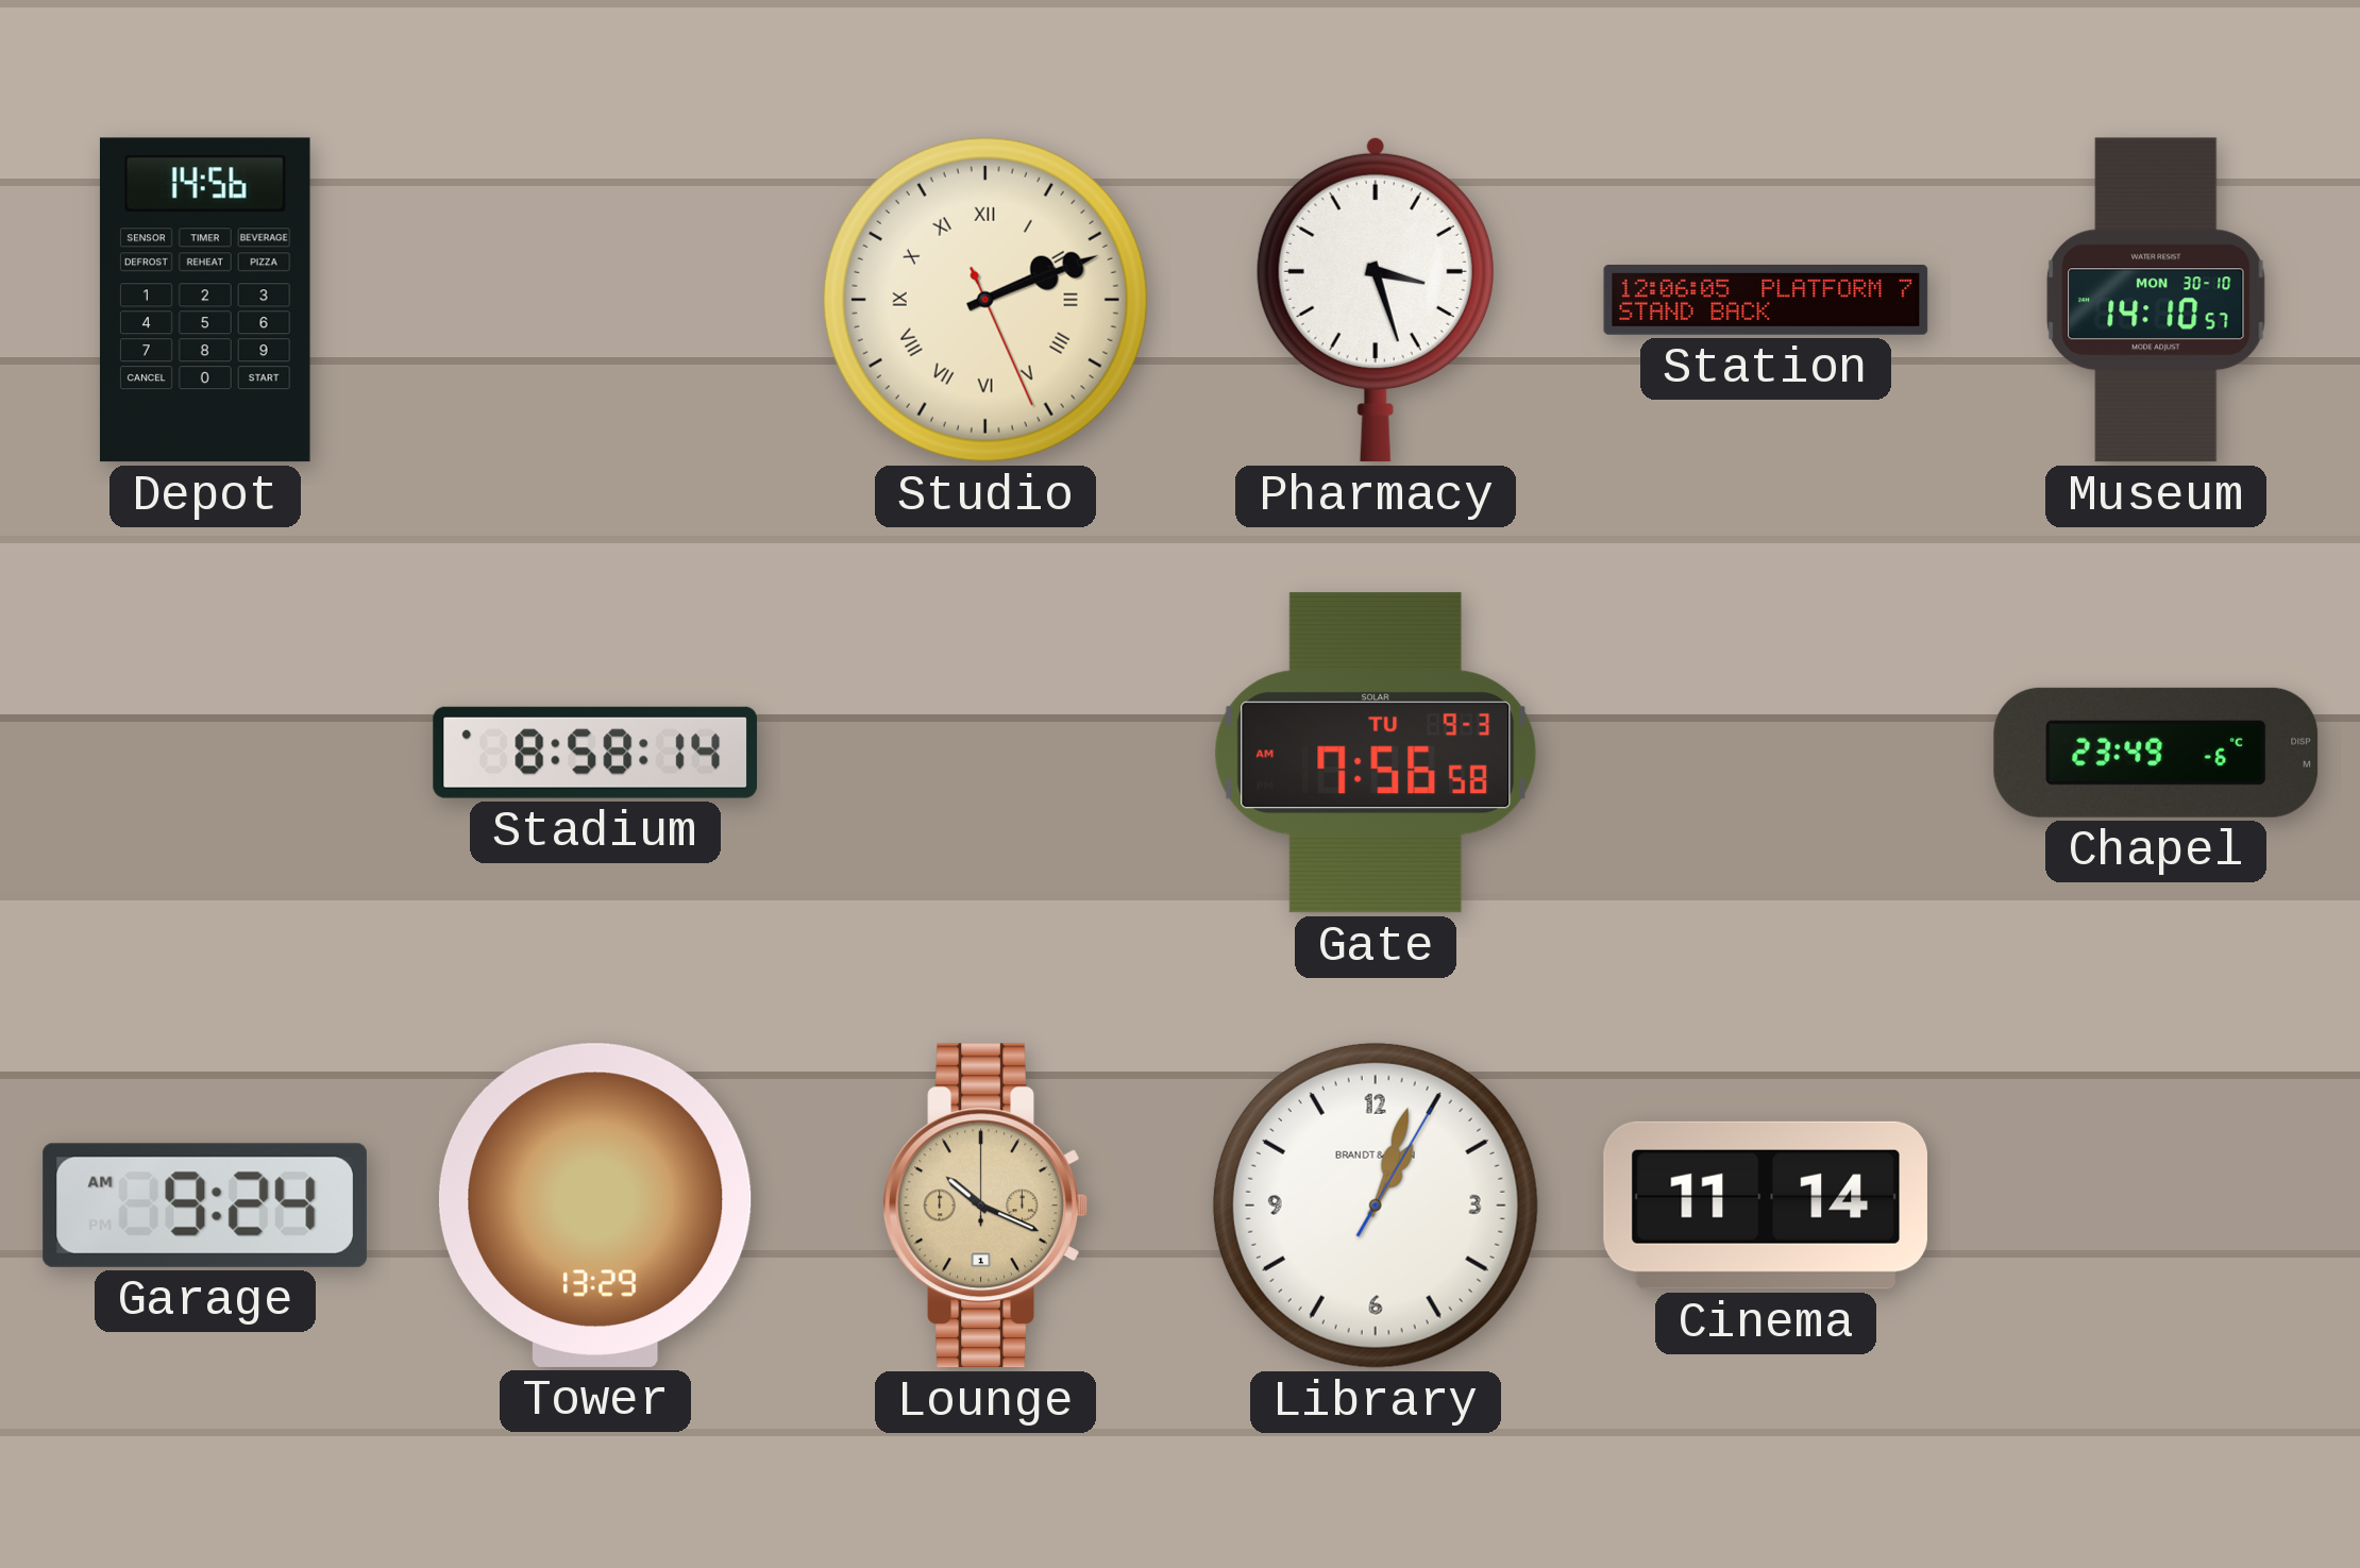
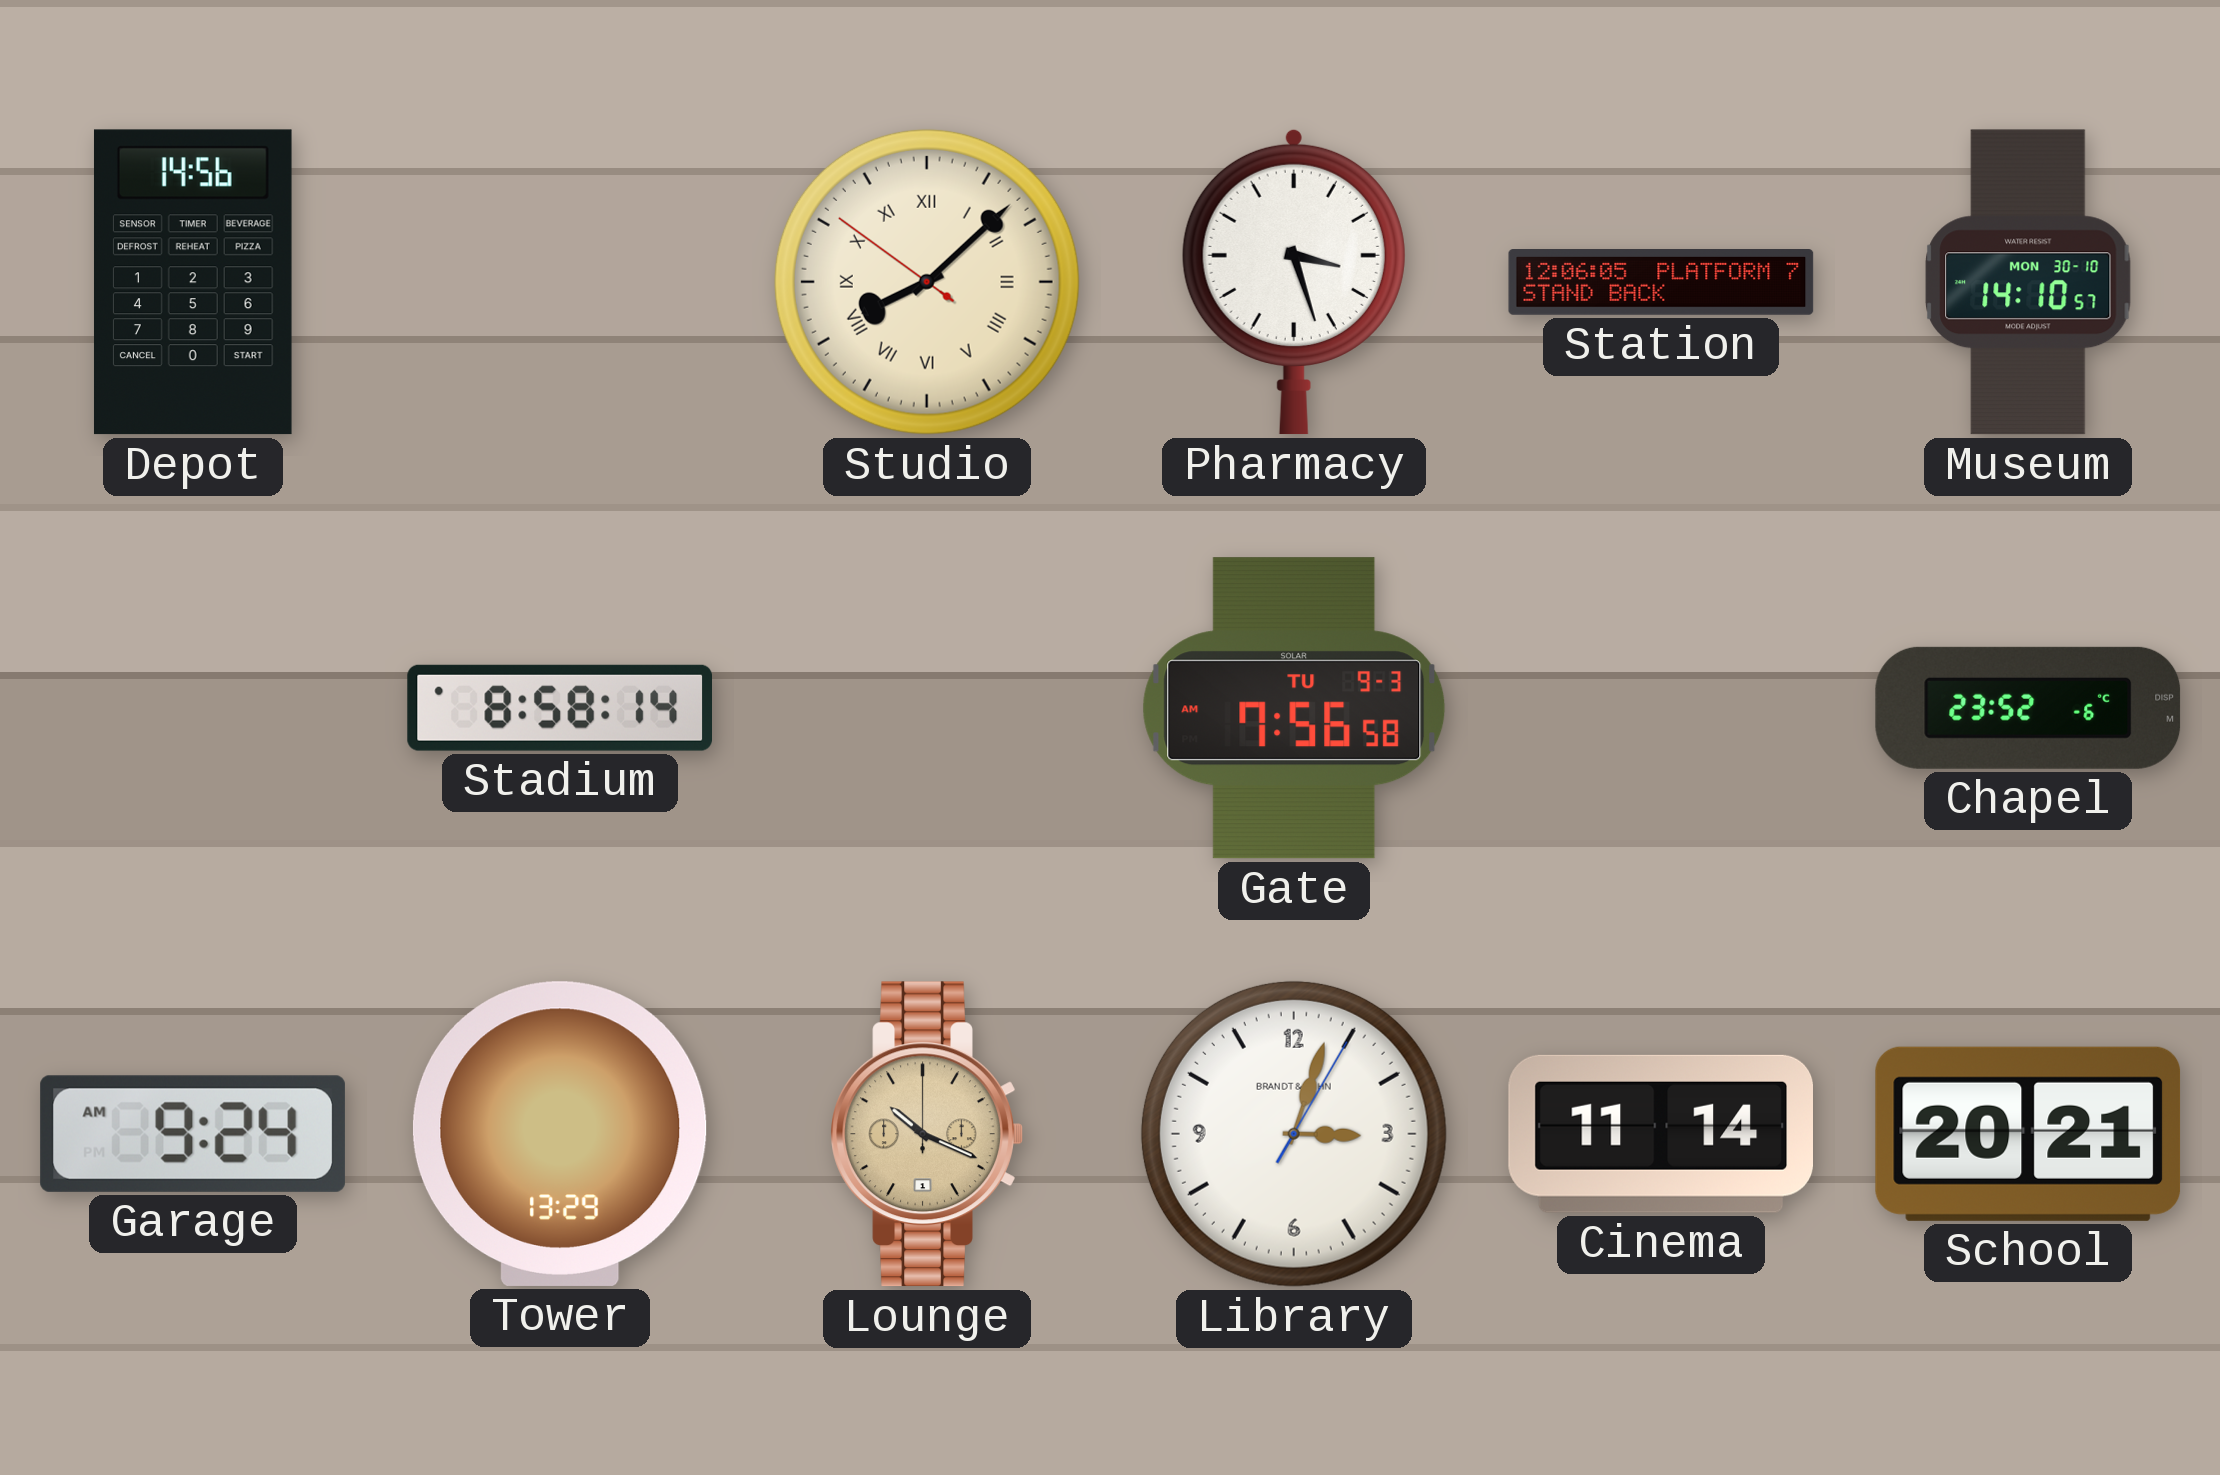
Studio: 2:11 -> 8:07
Chapel: 23:49 -> 23:52
Library: 1:03 -> 3:03
School: none -> 20:21
